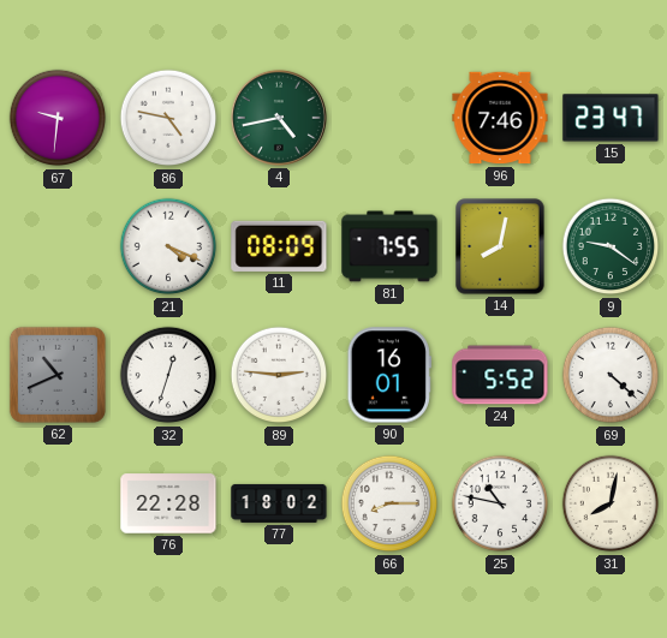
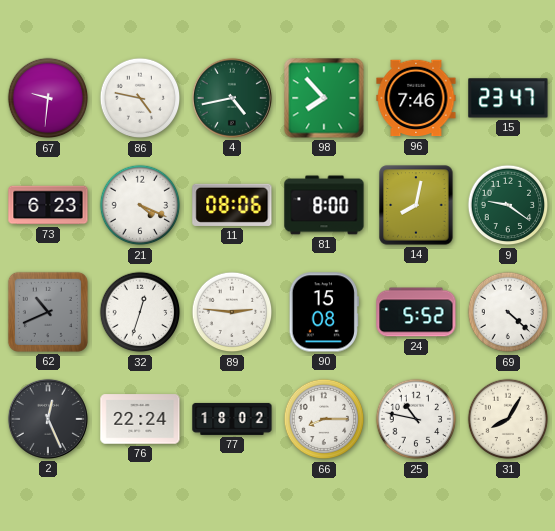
98: none -> 7:53
73: none -> 6:23
11: 08:09 -> 08:06
81: 7:55 -> 8:00
90: 16:01 -> 15:08
2: none -> 12:26
76: 22:28 -> 22:24
31: 8:02 -> 8:05
